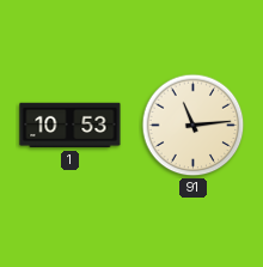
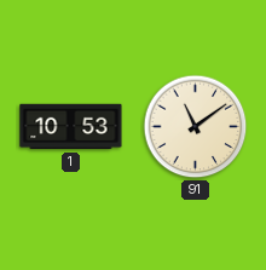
91: 11:14 -> 11:09
